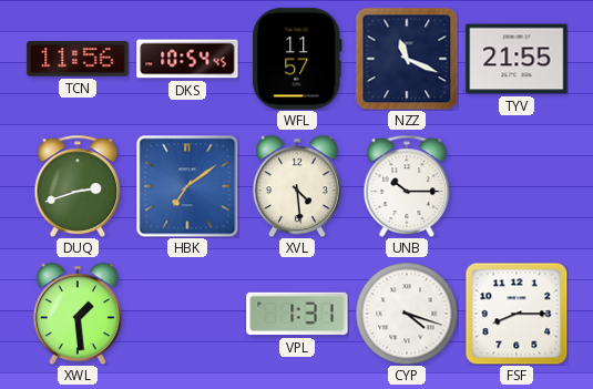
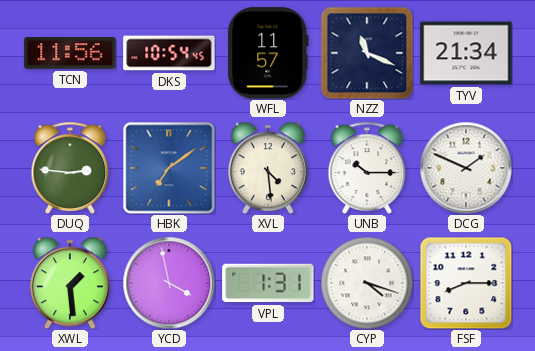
TYV: 21:55 -> 21:34
DUQ: 2:42 -> 2:46
DCG: none -> 1:49
YCD: none -> 3:58
